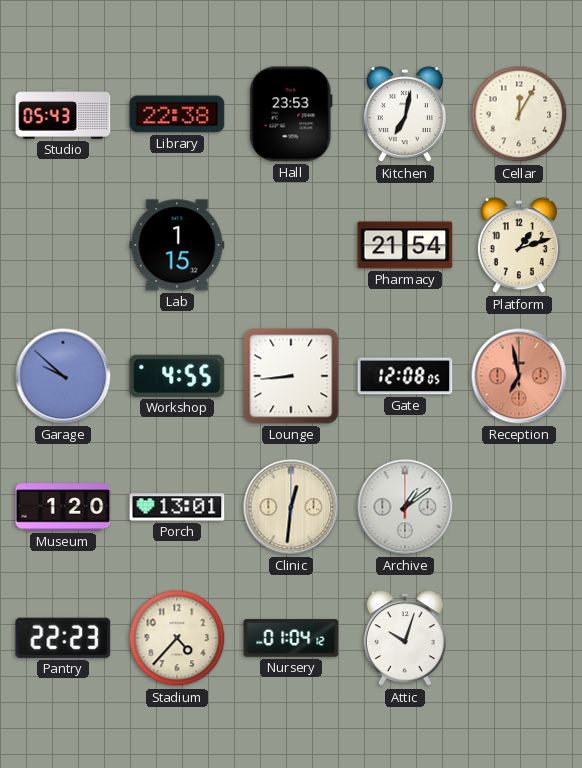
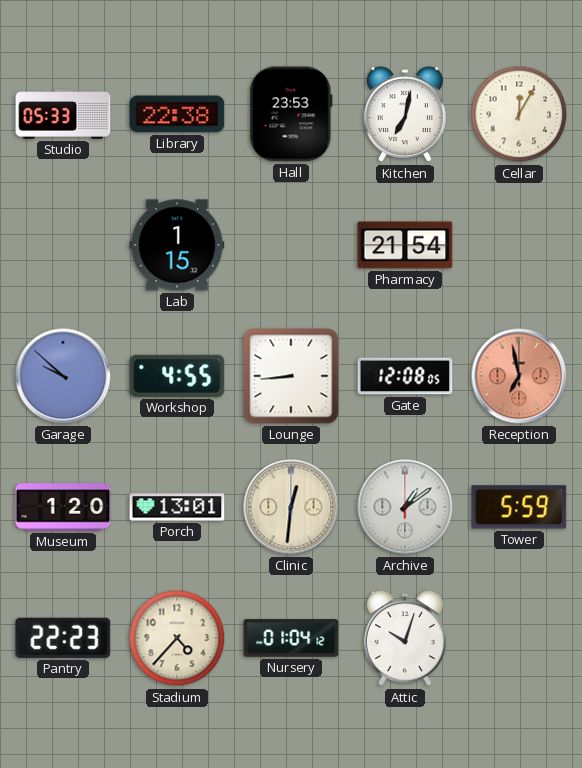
Studio: 05:43 -> 05:33
Platform: 1:12 -> none
Tower: none -> 5:59
